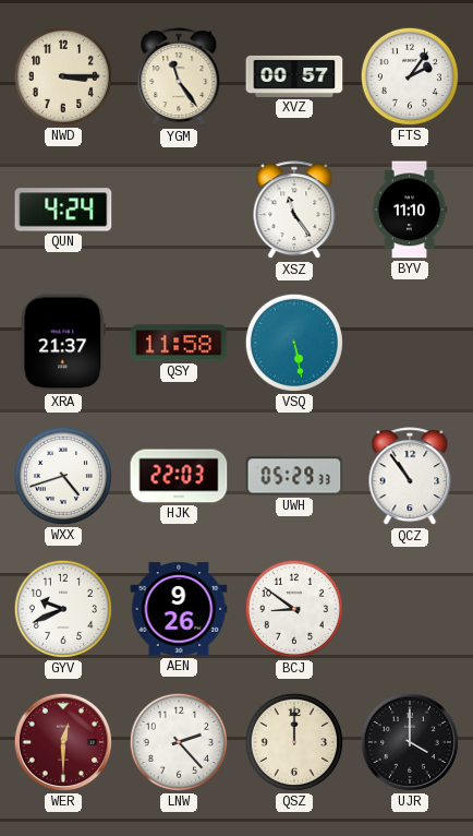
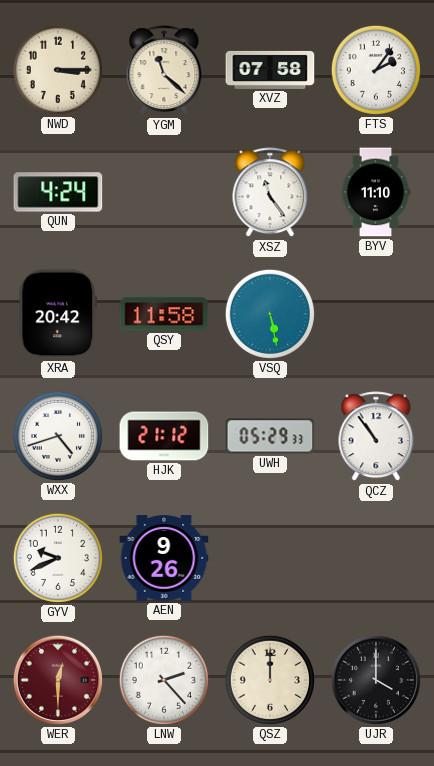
YGM: 11:24 -> 11:22
XVZ: 00:57 -> 07:58
XRA: 21:37 -> 20:42
HJK: 22:03 -> 21:12
BCJ: 8:51 -> none
